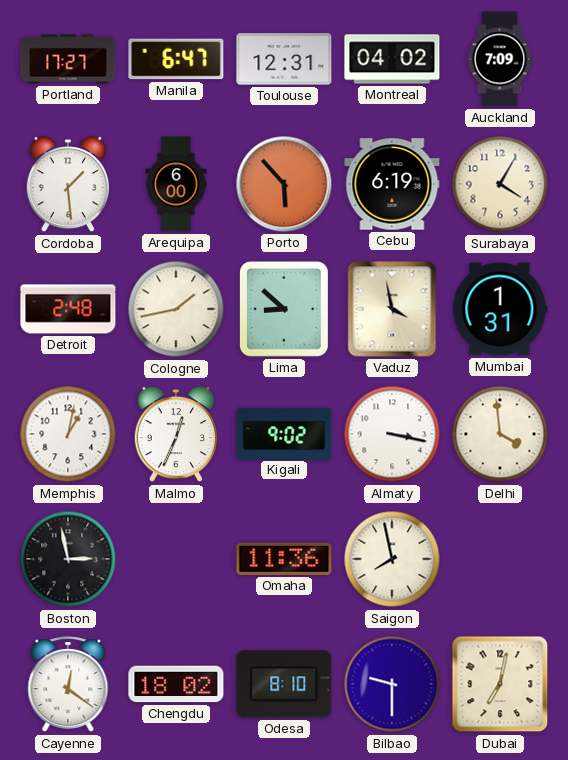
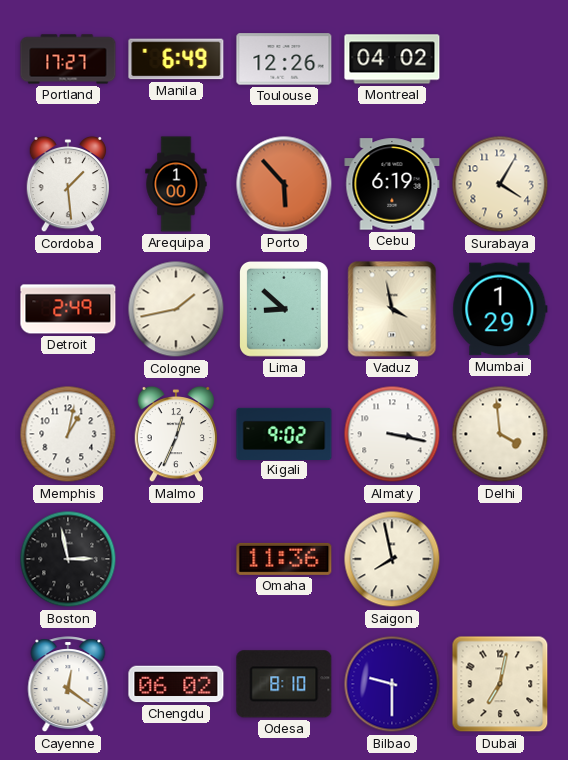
Manila: 6:47 -> 6:49
Toulouse: 12:31 -> 12:26
Auckland: 7:09 -> none
Arequipa: 6:00 -> 1:00
Detroit: 2:48 -> 2:49
Mumbai: 1:31 -> 1:29
Chengdu: 18:02 -> 06:02
